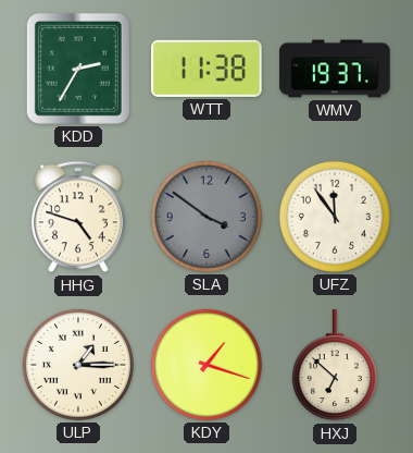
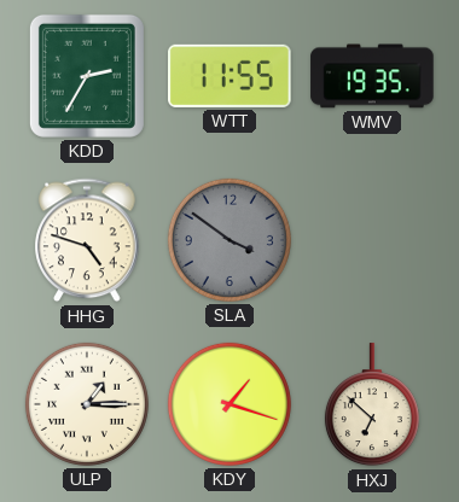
WTT: 11:38 -> 11:55
WMV: 19:37 -> 19:35
UFZ: 11:54 -> none
